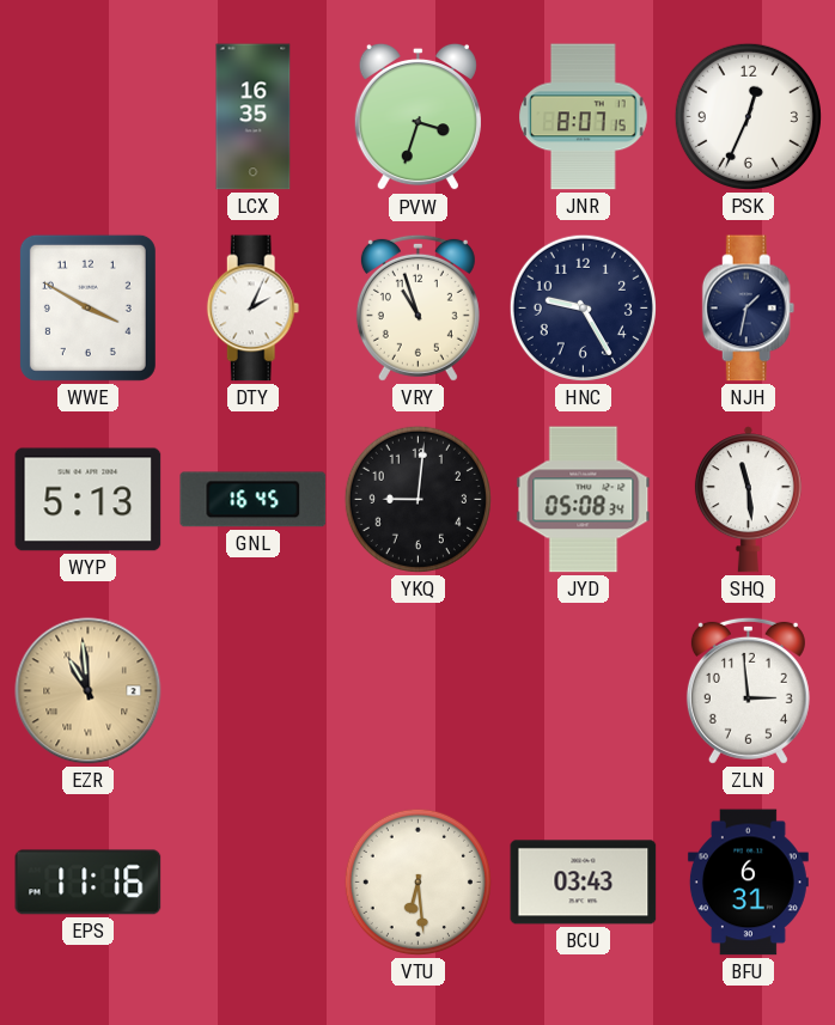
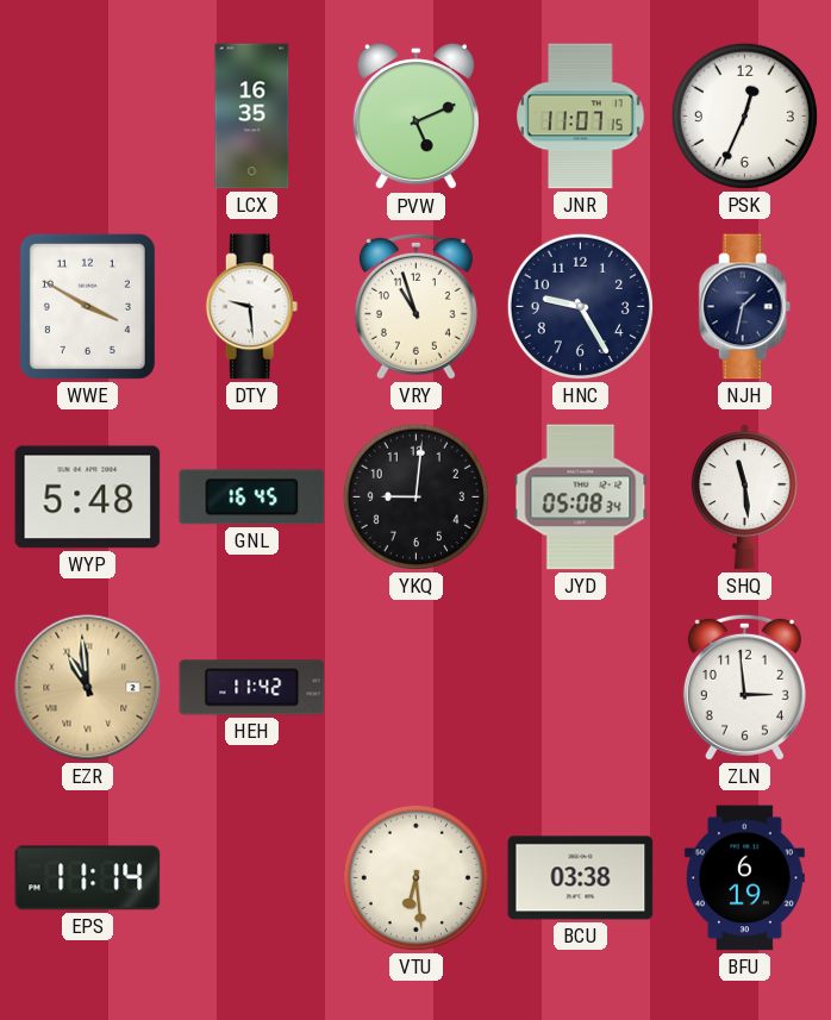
PVW: 3:33 -> 5:11
JNR: 8:07 -> 11:07
DTY: 2:04 -> 9:29
WYP: 5:13 -> 5:48
HEH: none -> 11:42
EPS: 11:16 -> 11:14
BCU: 03:43 -> 03:38
BFU: 6:31 -> 6:19
